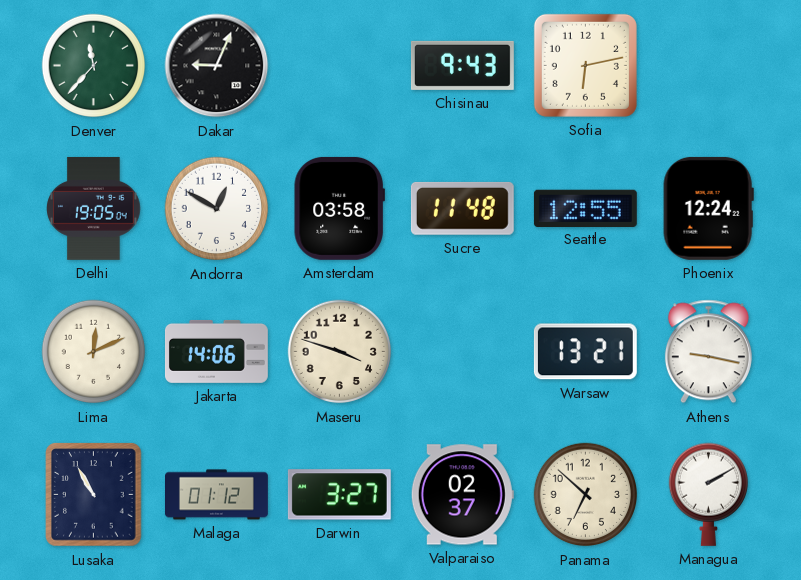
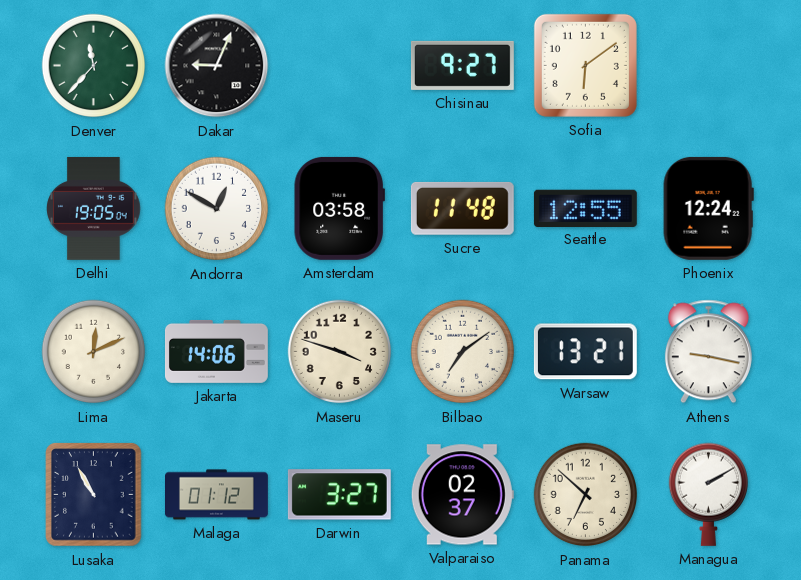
Chisinau: 9:43 -> 9:27
Sofia: 6:13 -> 6:09
Bilbao: none -> 7:09
